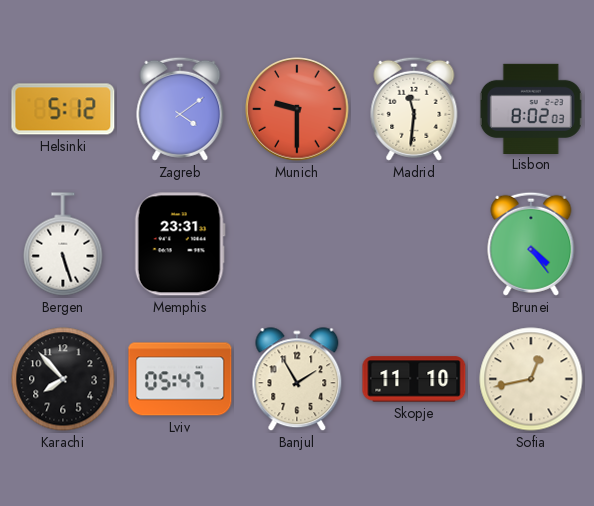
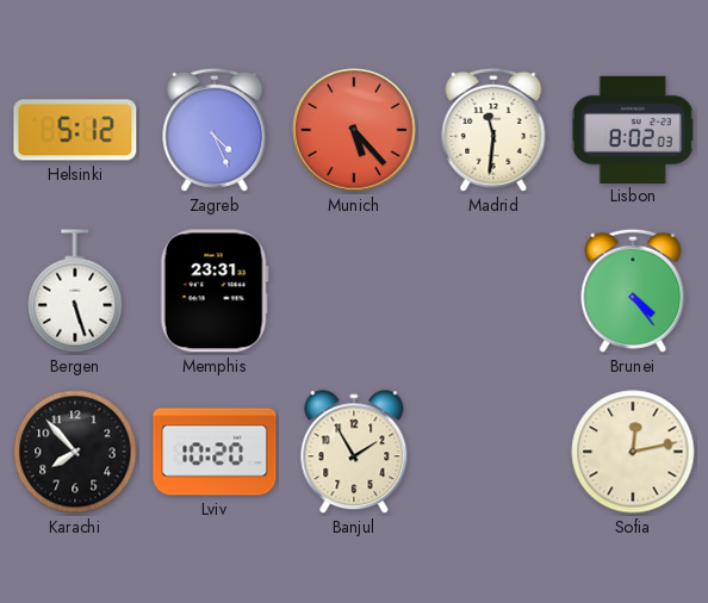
Zagreb: 4:09 -> 4:26
Munich: 9:30 -> 5:23
Lviv: 05:47 -> 10:20
Skopje: 11:10 -> none
Sofia: 12:43 -> 12:13
